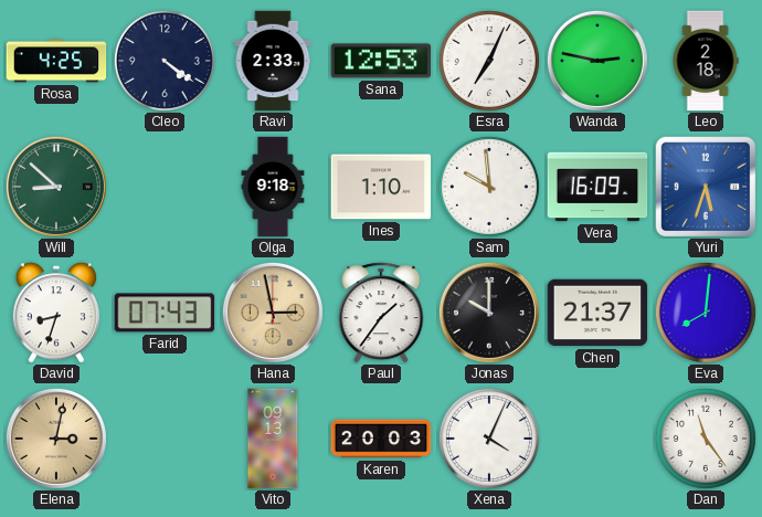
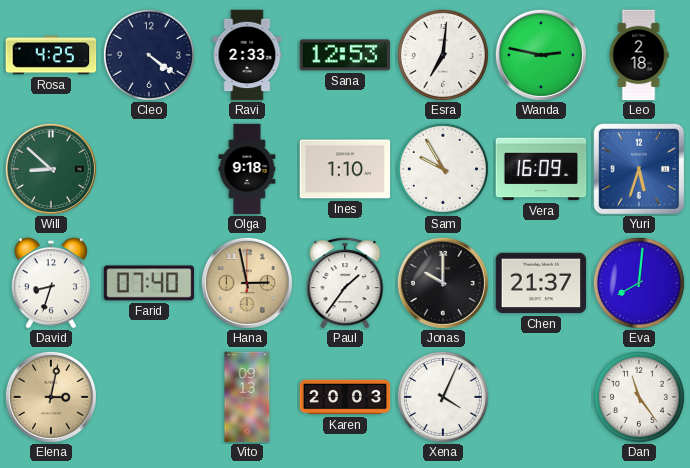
Esra: 7:04 -> 7:01
Sam: 9:59 -> 9:55
Farid: 07:43 -> 07:40
